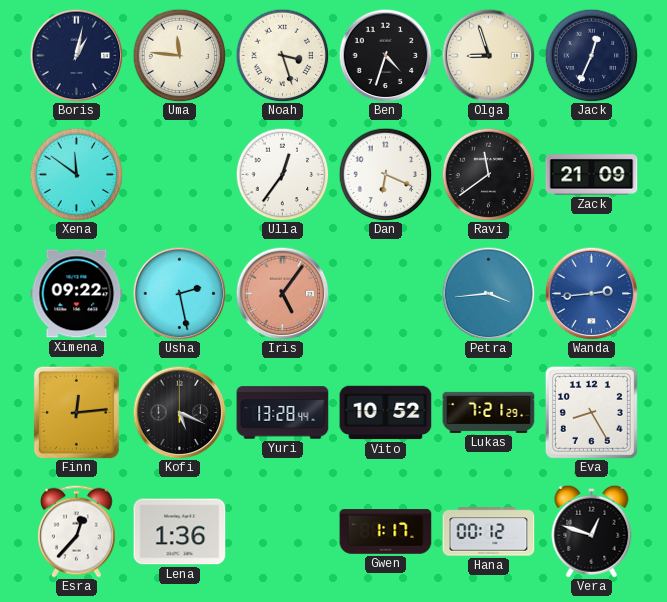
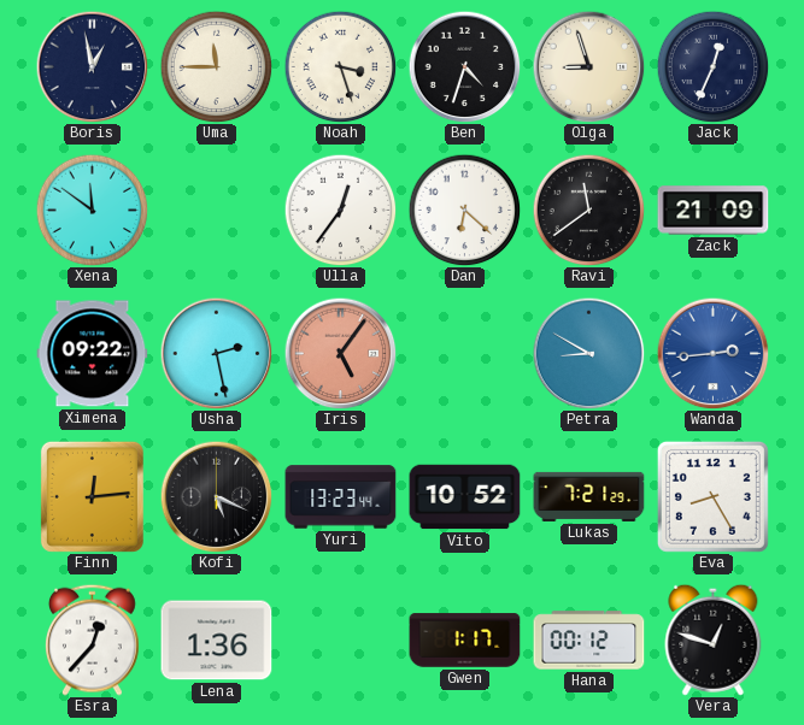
Boris: 1:02 -> 12:58
Uma: 11:46 -> 11:45
Dan: 6:19 -> 6:22
Petra: 3:44 -> 8:50
Yuri: 13:28 -> 13:23
